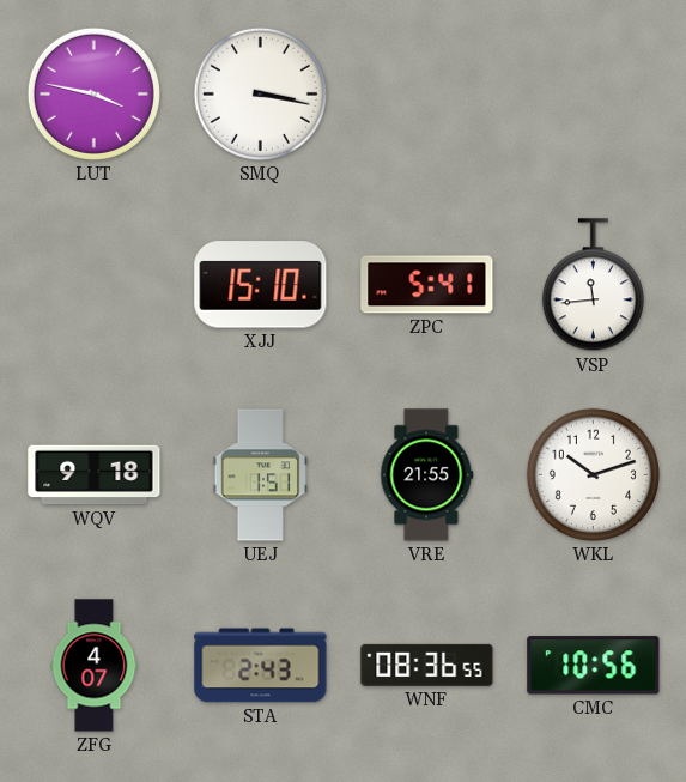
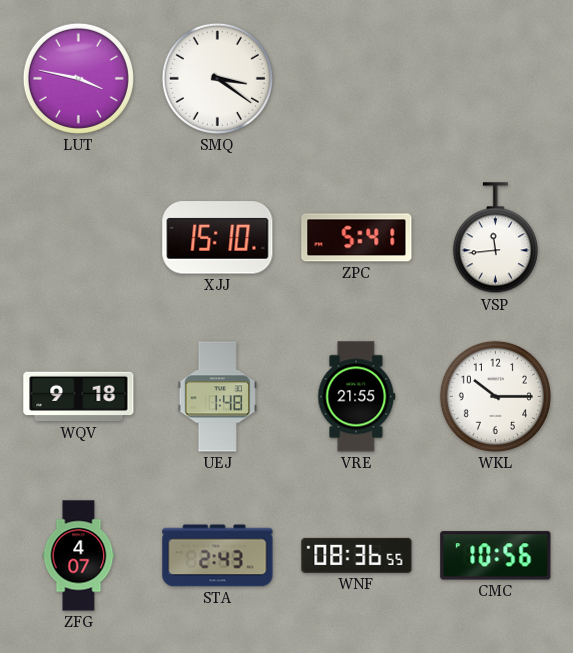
SMQ: 3:17 -> 3:21
UEJ: 1:51 -> 1:48
WKL: 10:12 -> 10:15
